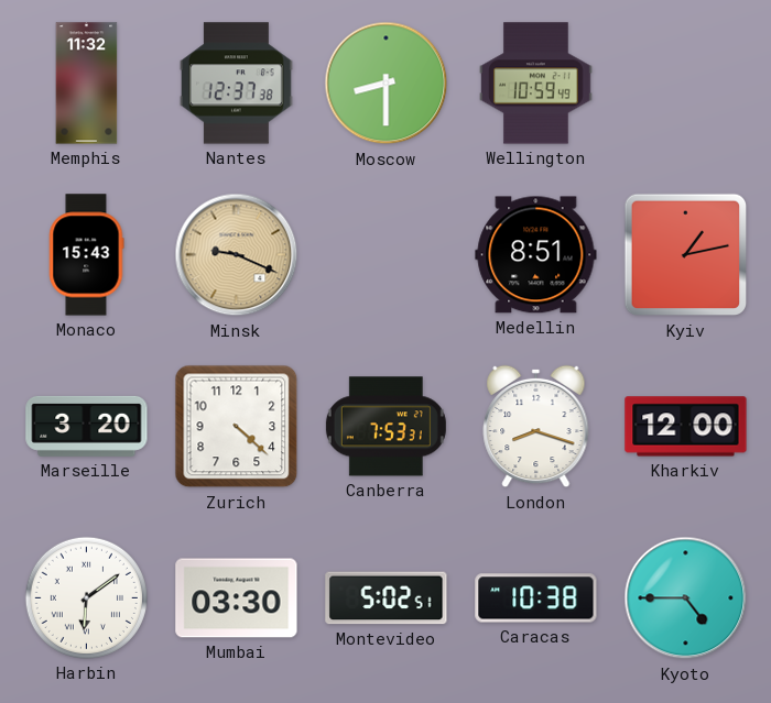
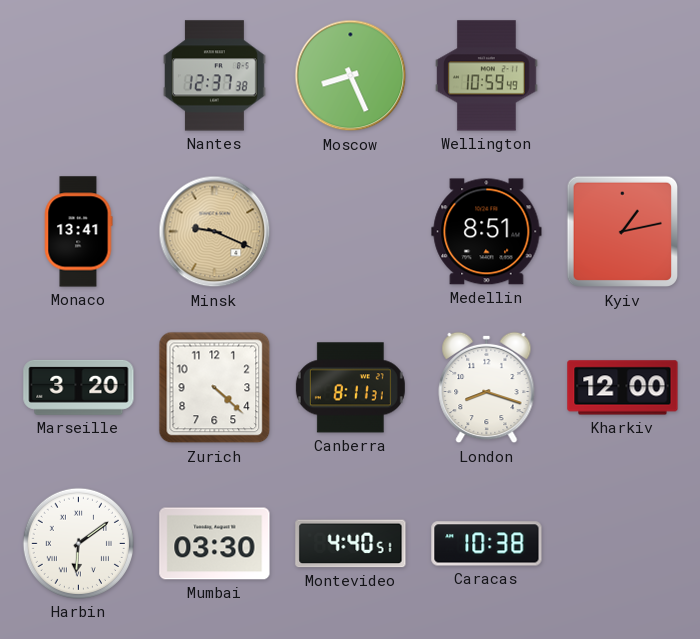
Memphis: 11:32 -> none
Moscow: 8:30 -> 8:26
Monaco: 15:43 -> 13:41
Canberra: 7:53 -> 8:11
Montevideo: 5:02 -> 4:40
Kyoto: 4:45 -> none
